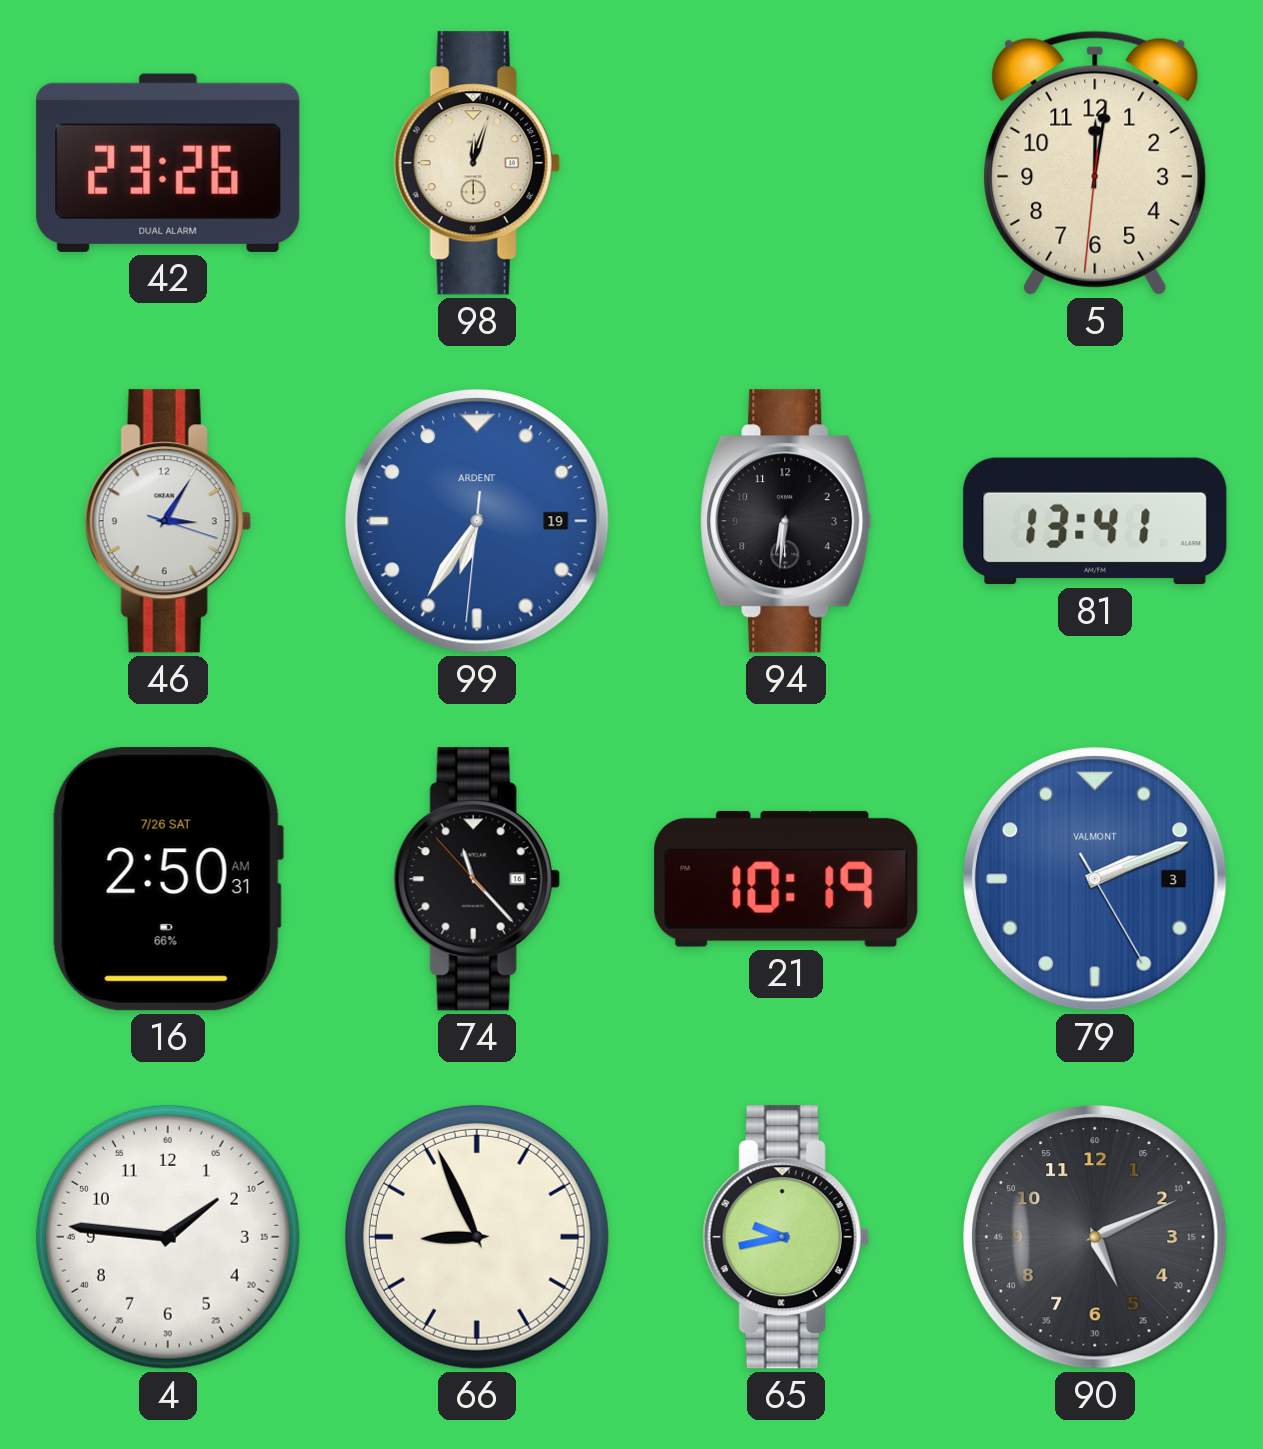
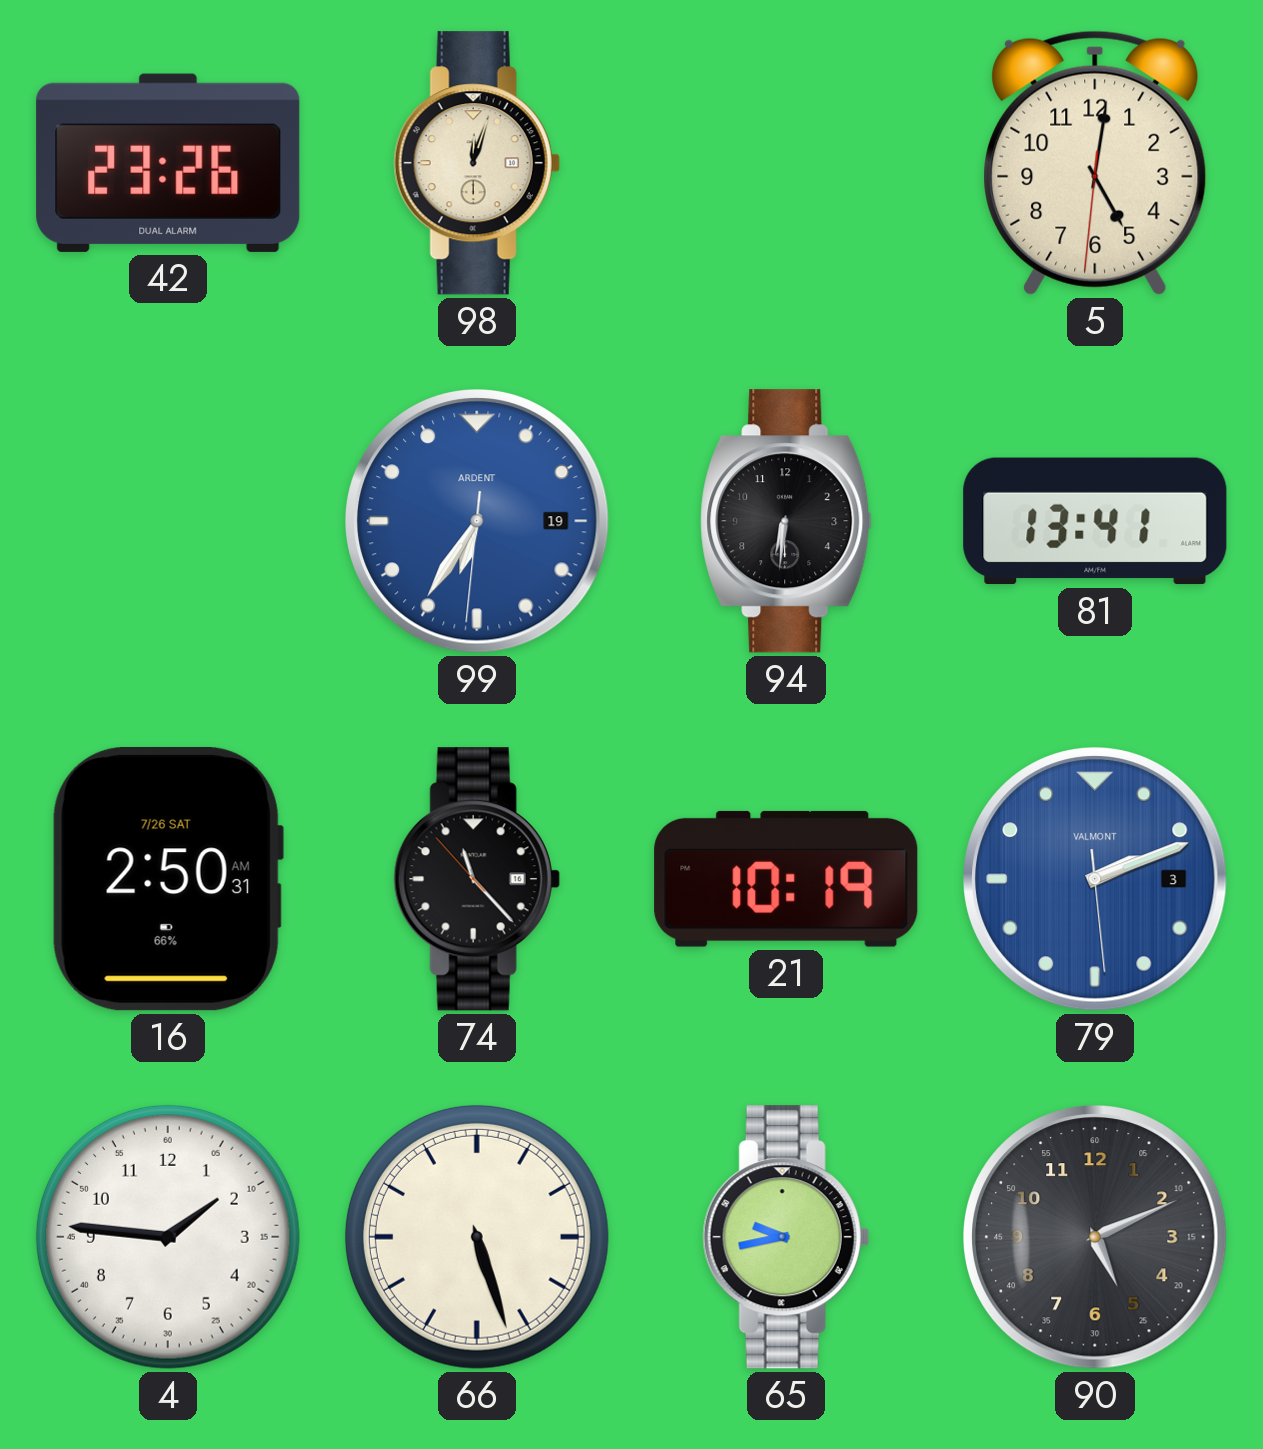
5: 12:01 -> 5:01
46: 3:05 -> none
79: 2:11:25 -> 2:11:29
66: 8:56 -> 5:27
